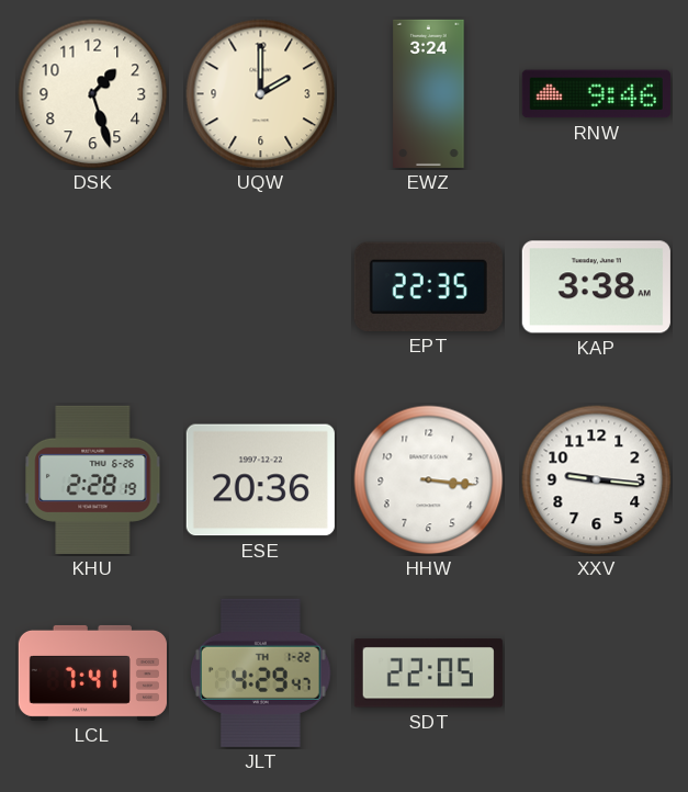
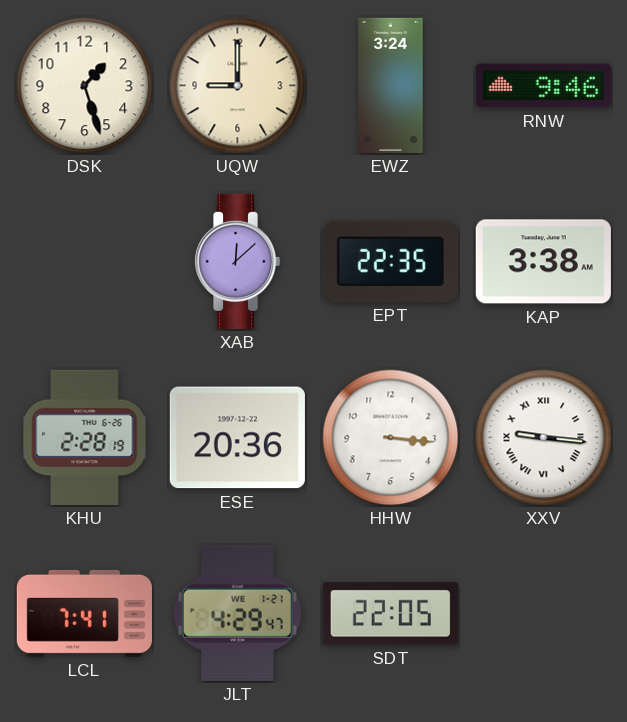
UQW: 2:00 -> 9:00
XAB: none -> 12:08
XXV numerals: Arabic -> Roman
JLT date: TH 1-22 -> WE 1-21
